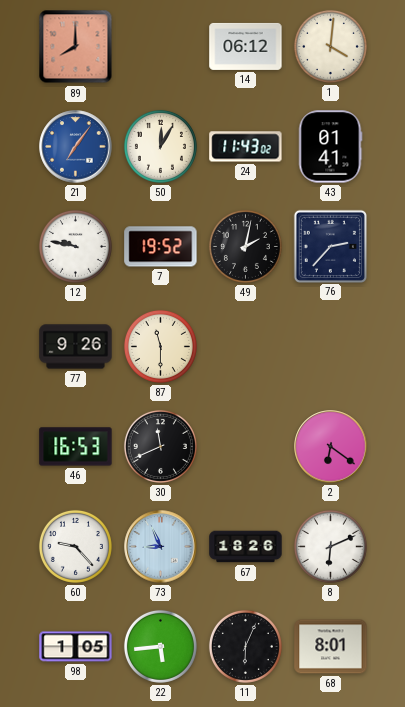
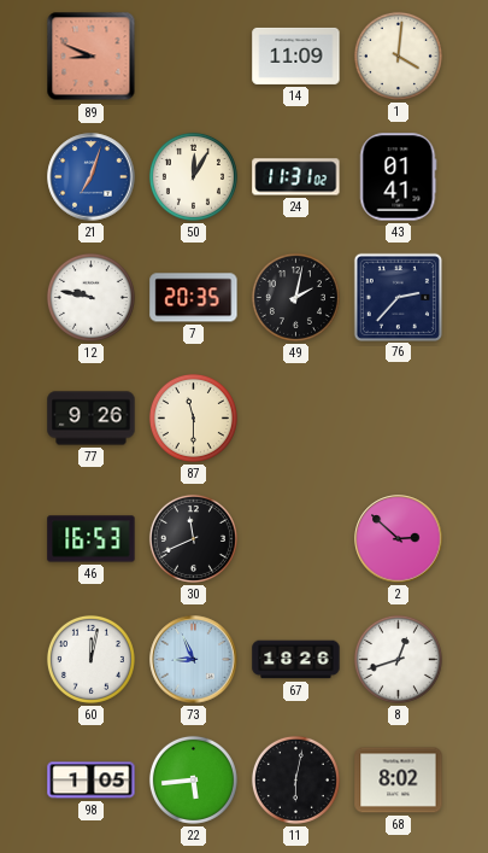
89: 8:00 -> 8:49
14: 06:12 -> 11:09
21: 7:06 -> 7:03
24: 11:43 -> 11:31
7: 19:52 -> 20:35
2: 6:21 -> 2:52
60: 9:23 -> 12:02
8: 6:11 -> 12:42
11: 6:04 -> 6:02
68: 8:01 -> 8:02
